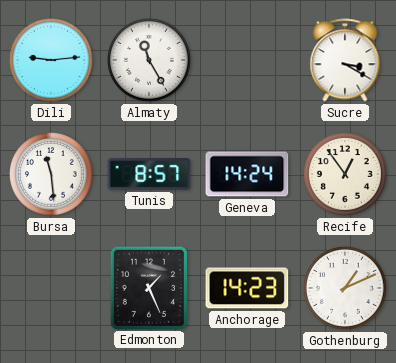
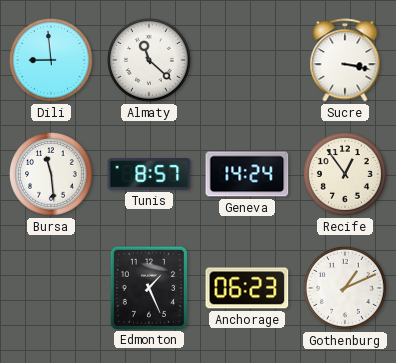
Dili: 9:14 -> 8:59
Almaty: 11:25 -> 11:22
Sucre: 3:20 -> 3:17
Anchorage: 14:23 -> 06:23
